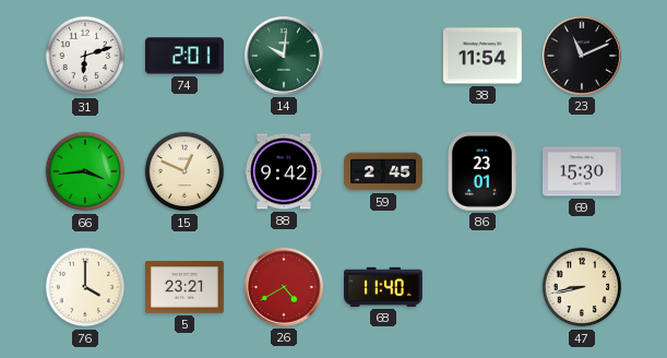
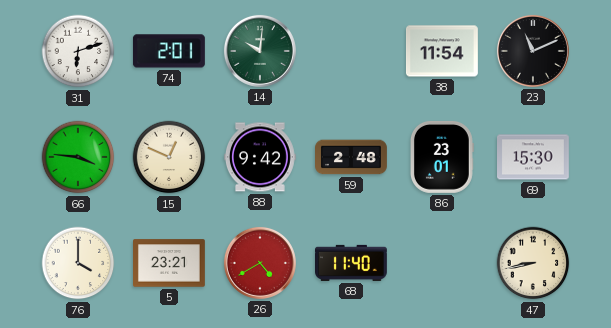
66: 3:44 -> 3:46
59: 2:45 -> 2:48
